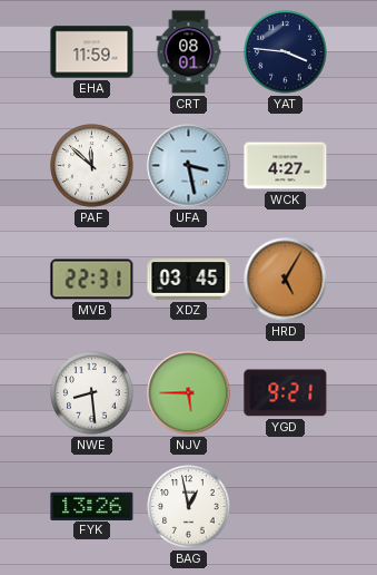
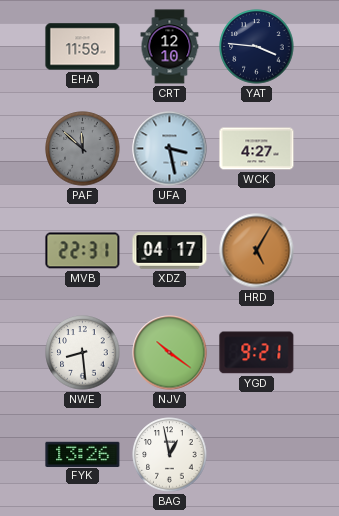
CRT: 08:01 -> 12:10
PAF dial: white -> grey
XDZ: 03:45 -> 04:17
NJV: 5:45 -> 10:21
